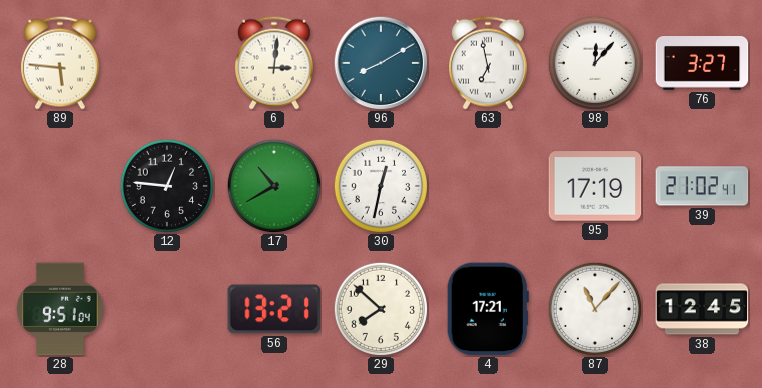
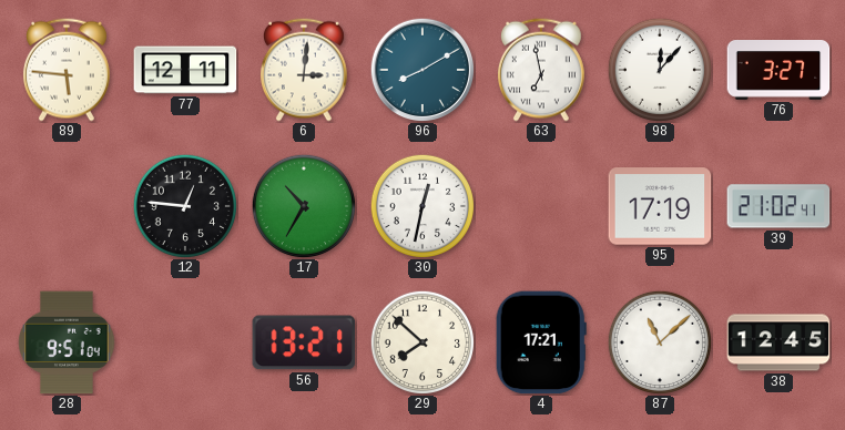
77: none -> 12:11
17: 10:40 -> 10:35
87: 11:07 -> 11:08
